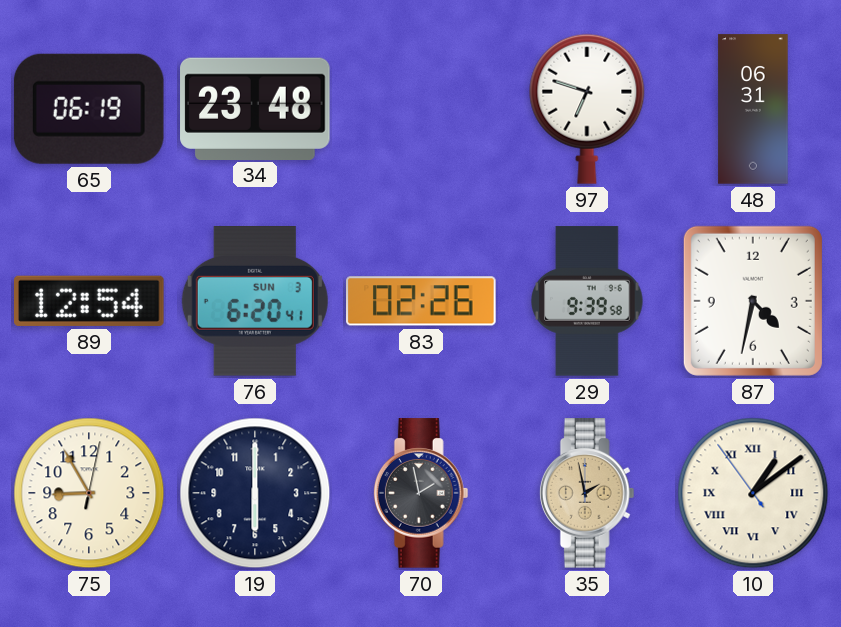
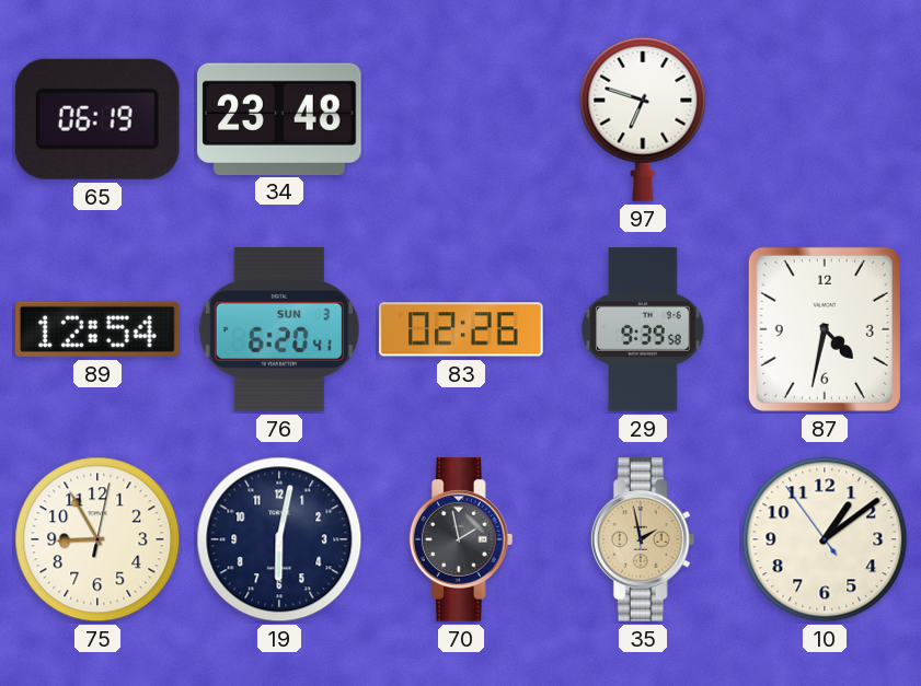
48: 06:31 -> none
19: 6:00 -> 6:02
10 numerals: Roman -> Arabic
